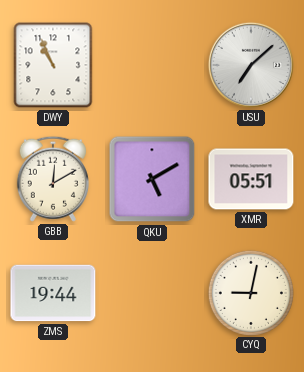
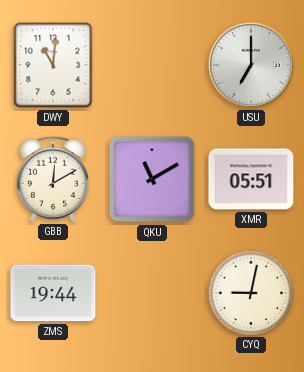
DWY: 10:56 -> 11:01
USU: 7:08 -> 7:00
QKU: 5:10 -> 11:10
